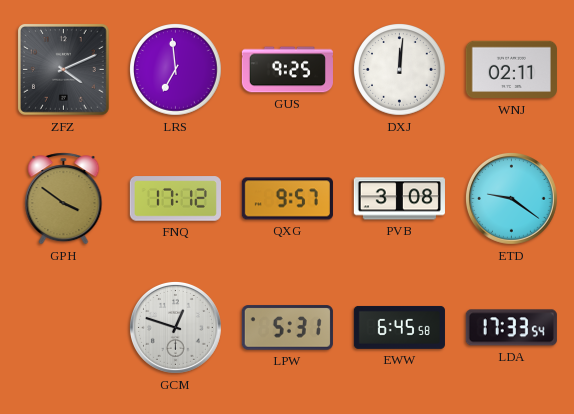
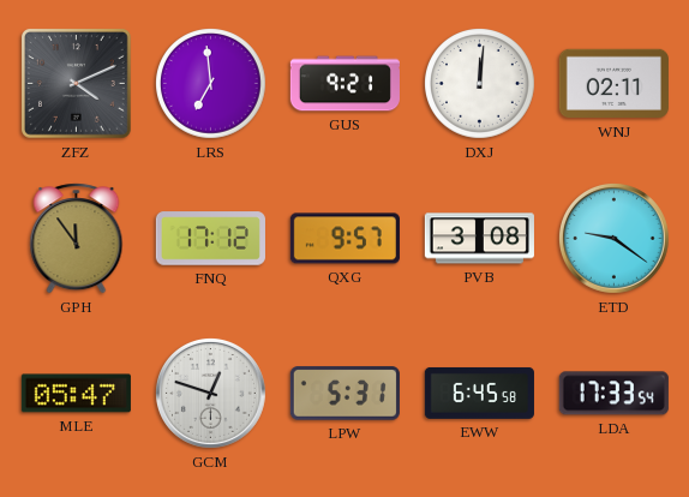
GUS: 9:25 -> 9:21
GPH: 3:51 -> 11:54
MLE: none -> 05:47
